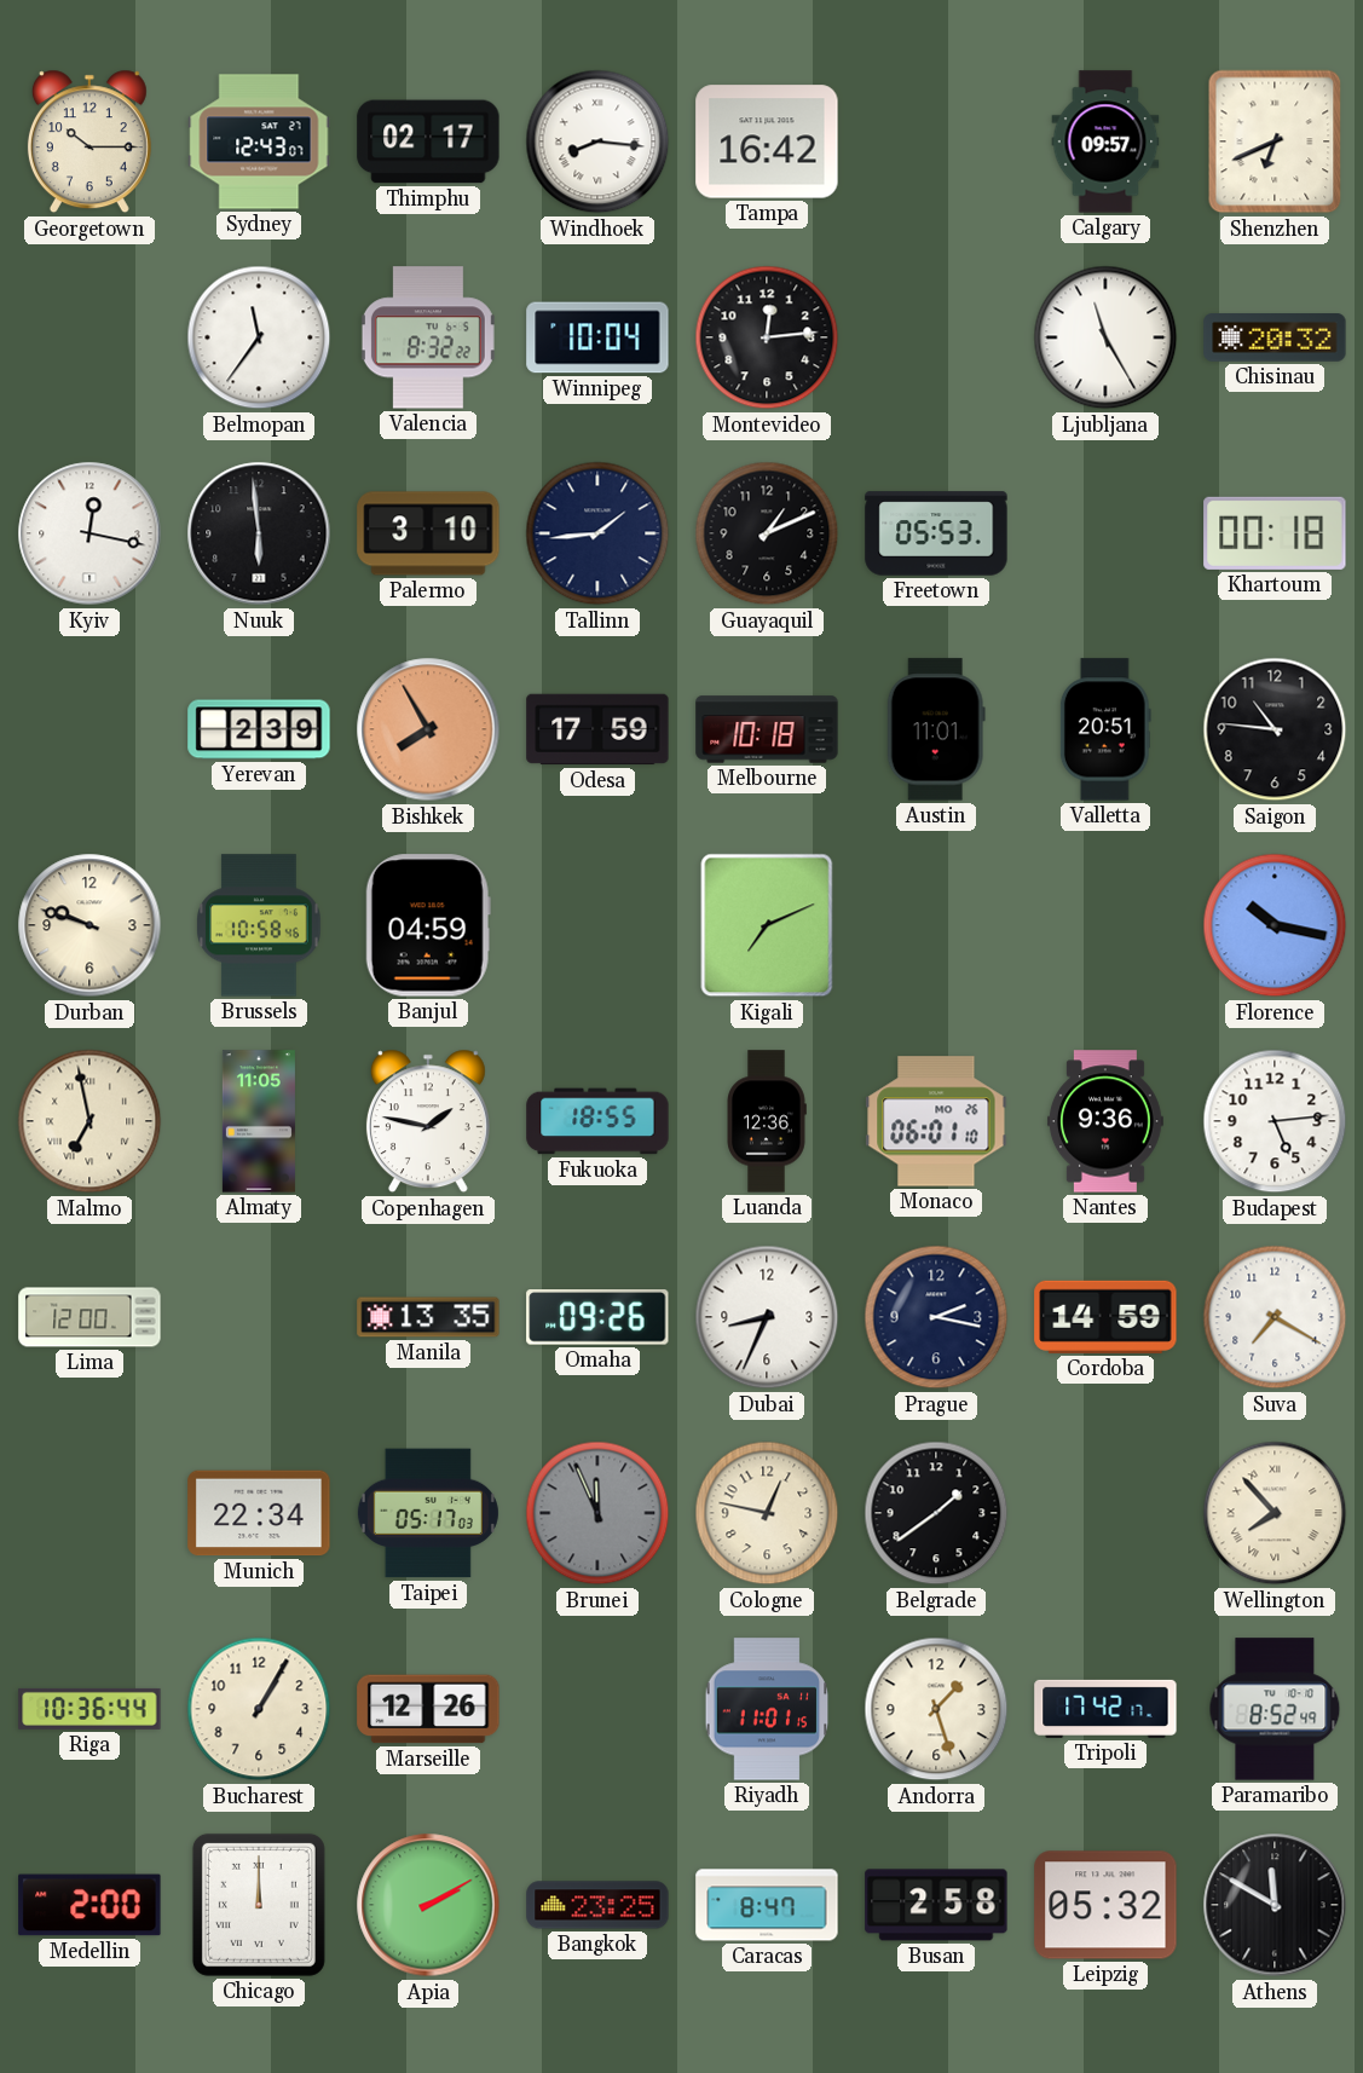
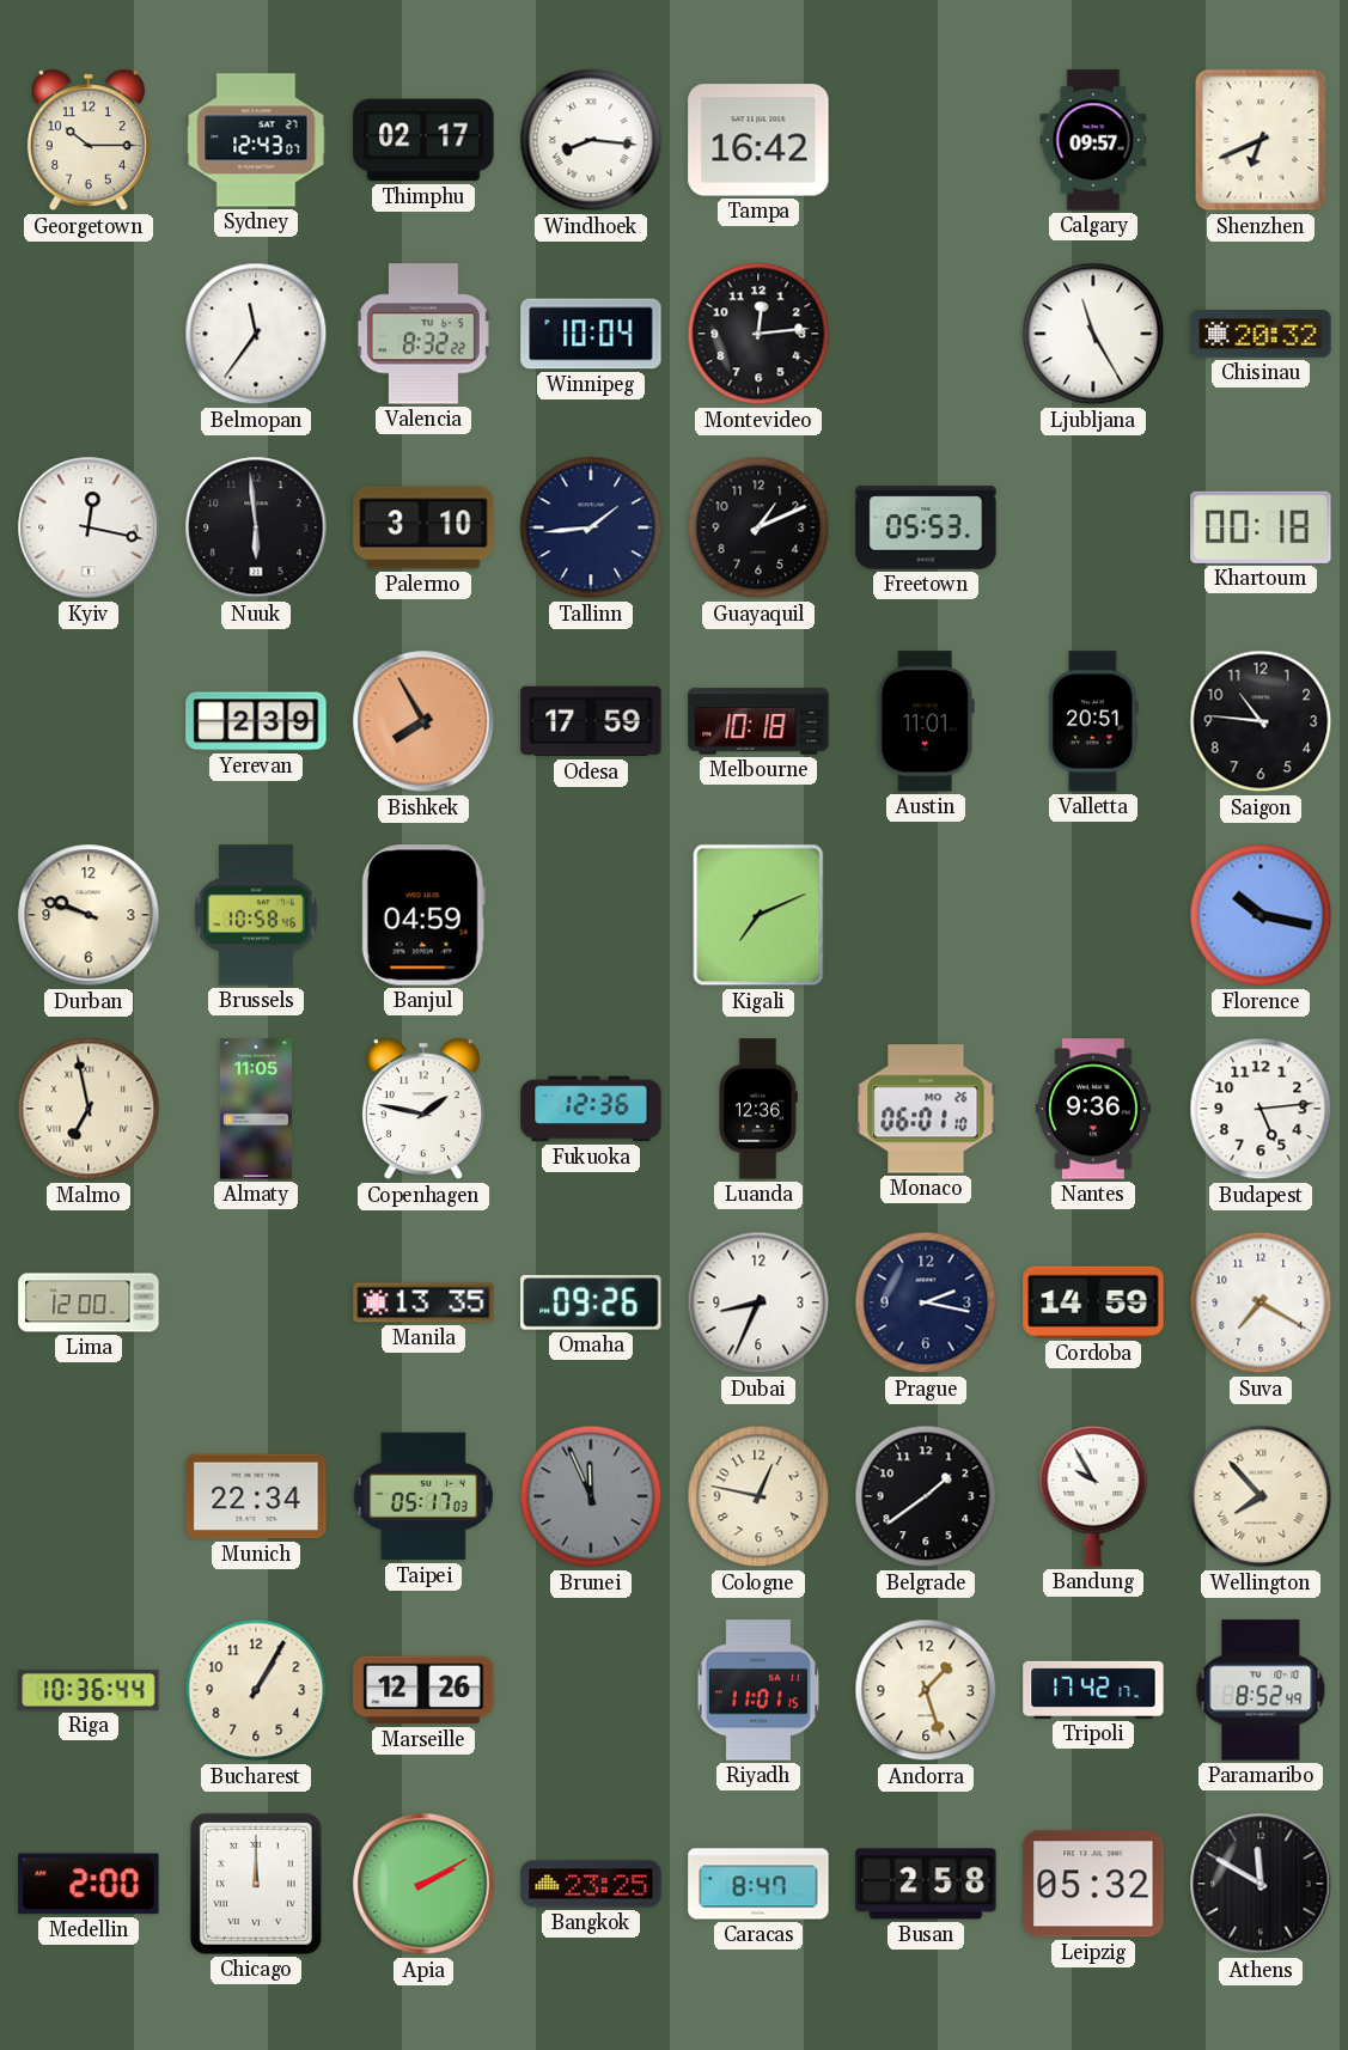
Fukuoka: 18:55 -> 12:36
Bandung: none -> 9:55
